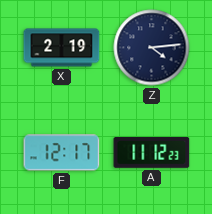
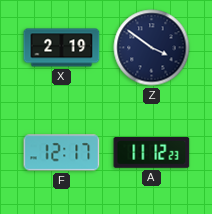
Z: 4:14 -> 3:51
